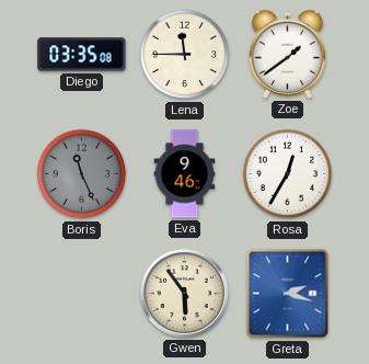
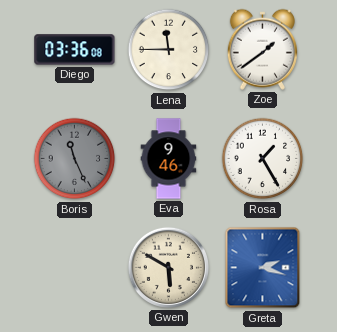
Diego: 03:35 -> 03:36
Rosa: 12:35 -> 1:25
Gwen: 5:54 -> 5:50
